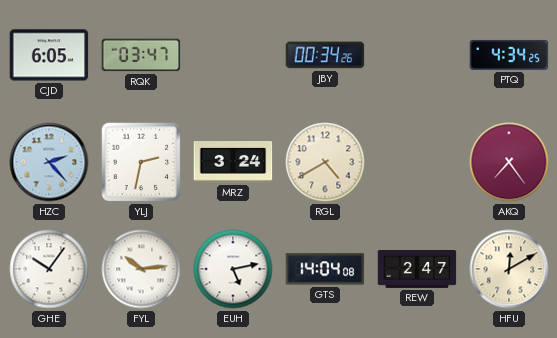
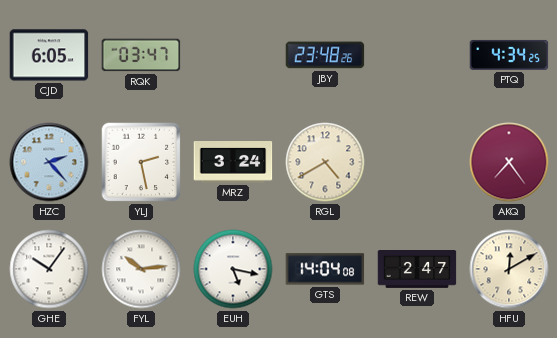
JBY: 00:34 -> 23:48
YLJ: 2:32 -> 2:28
EUH: 5:13 -> 5:17
